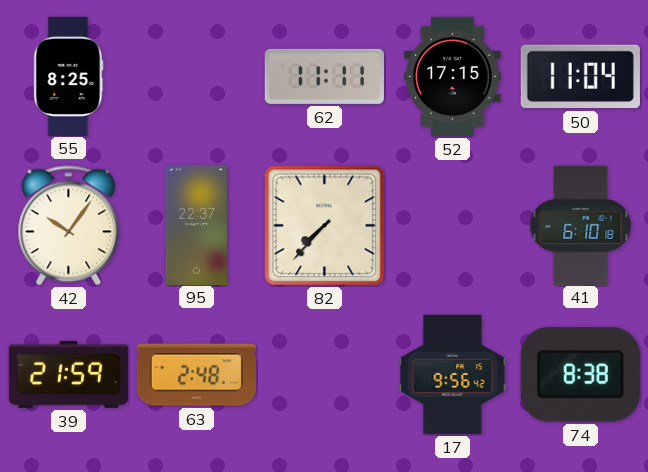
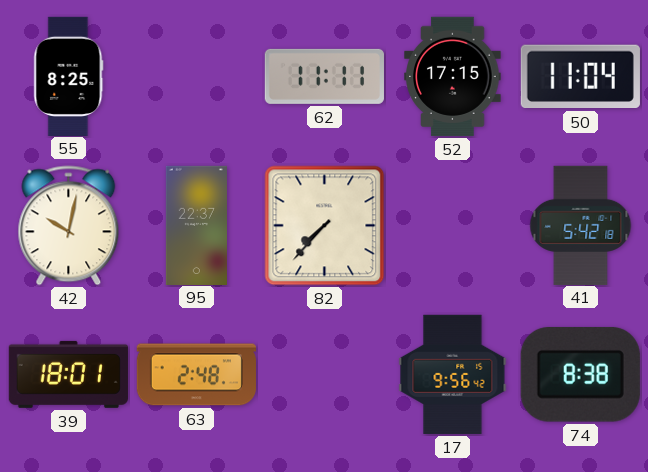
42: 10:06 -> 10:02
41: 6:10 -> 5:42
39: 21:59 -> 18:01
